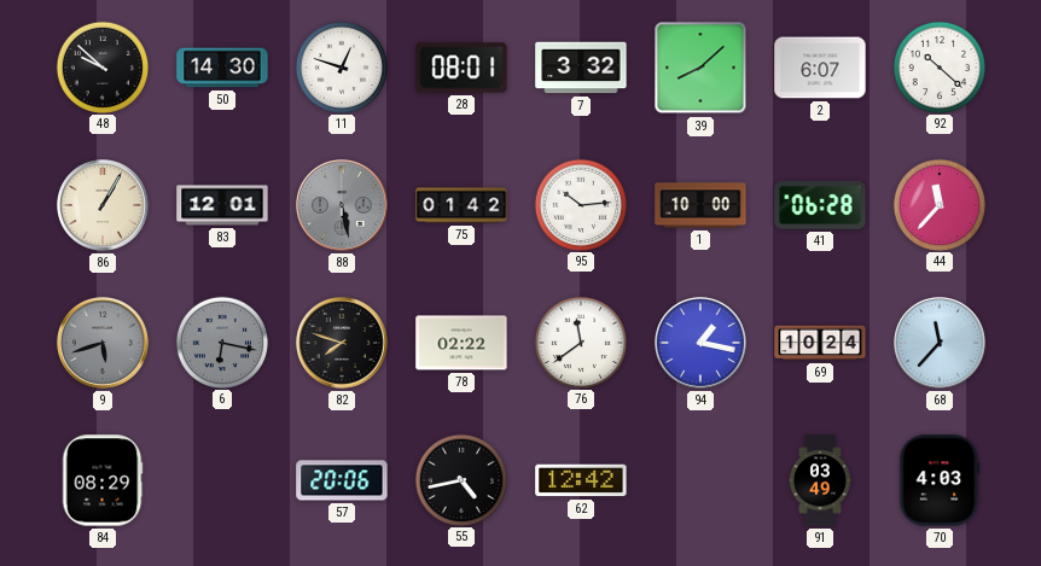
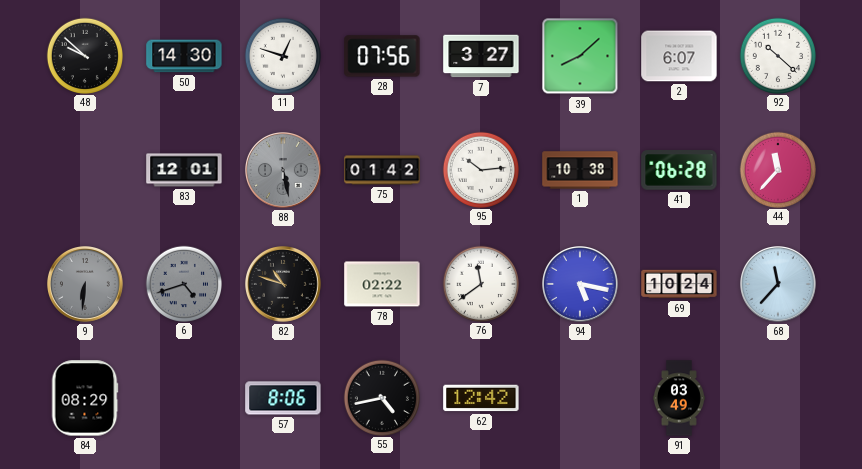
28: 08:01 -> 07:56
7: 3:32 -> 3:27
86: 1:05 -> none
1: 10:00 -> 10:38
9: 5:42 -> 6:31
6: 6:17 -> 4:42
82: 7:48 -> 10:48
94: 1:17 -> 5:17
57: 20:06 -> 8:06
70: 4:03 -> none
